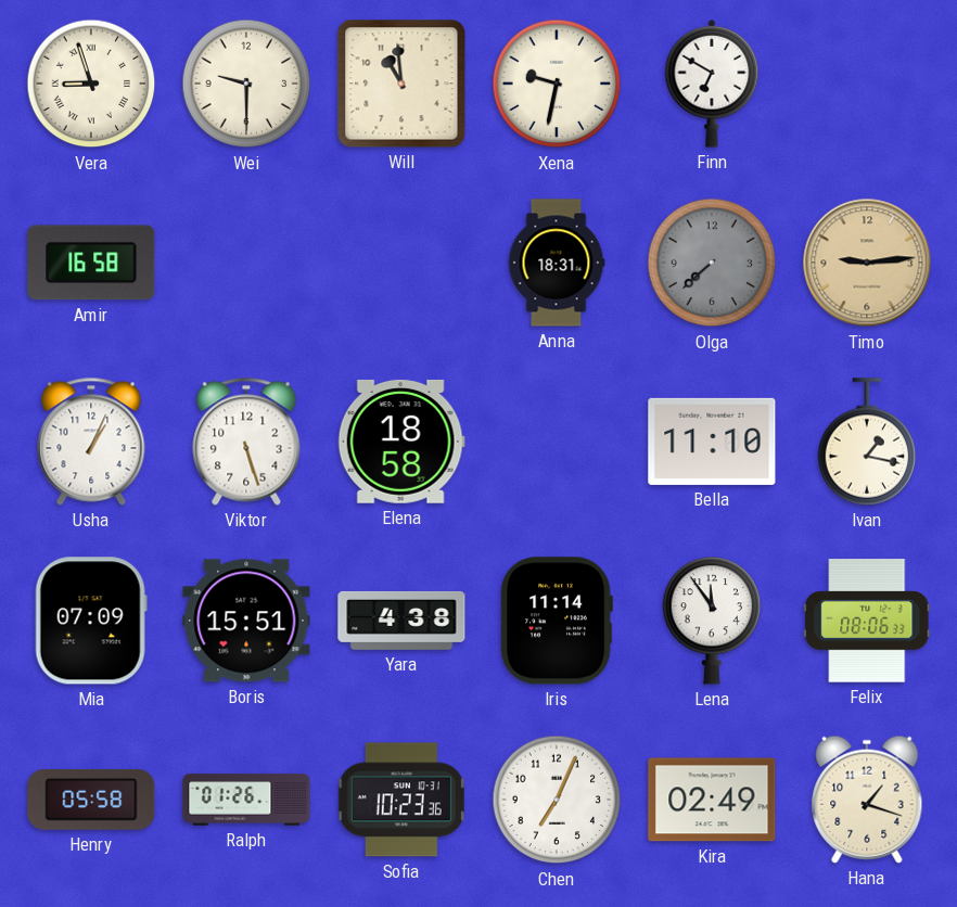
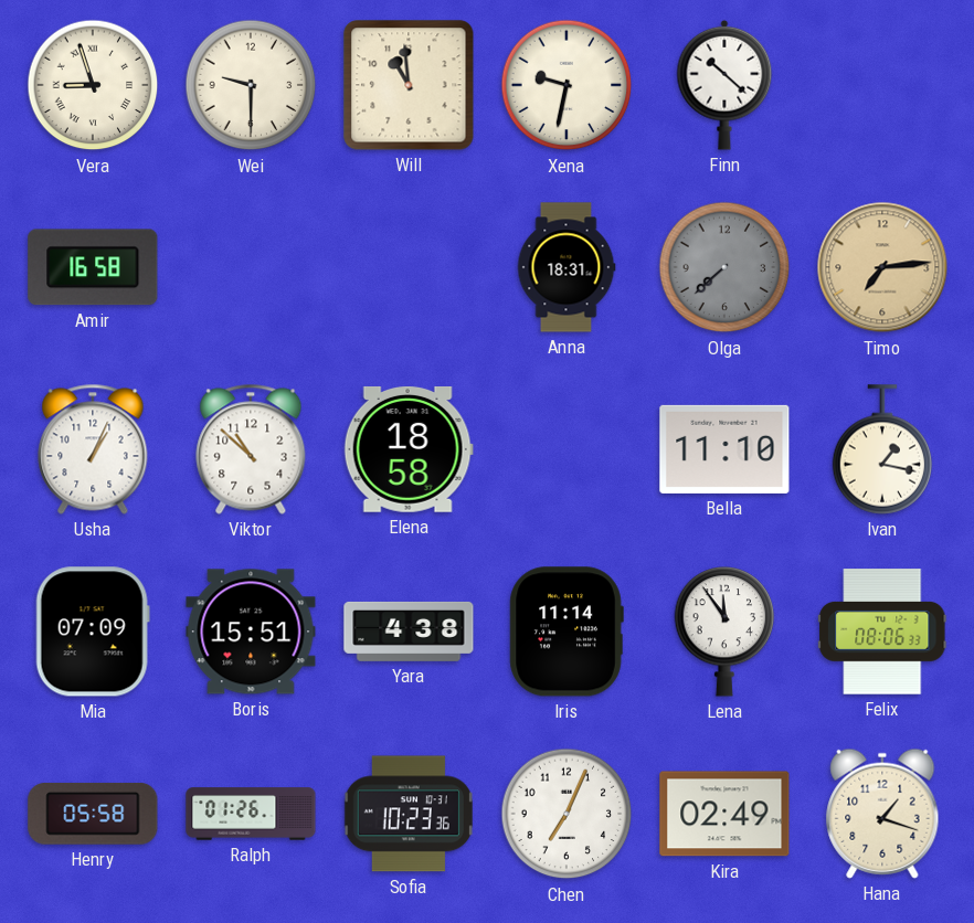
Finn: 6:50 -> 10:22
Timo: 9:14 -> 7:14
Viktor: 5:27 -> 10:52
